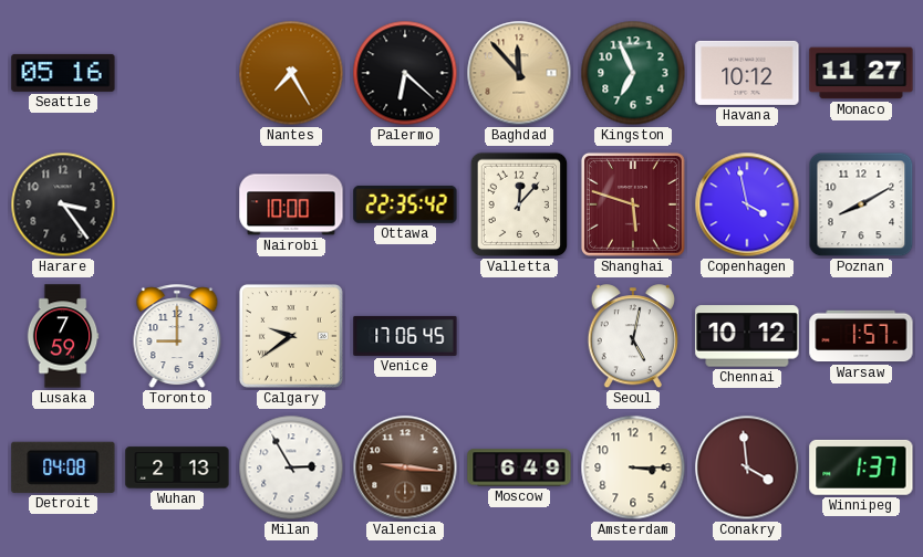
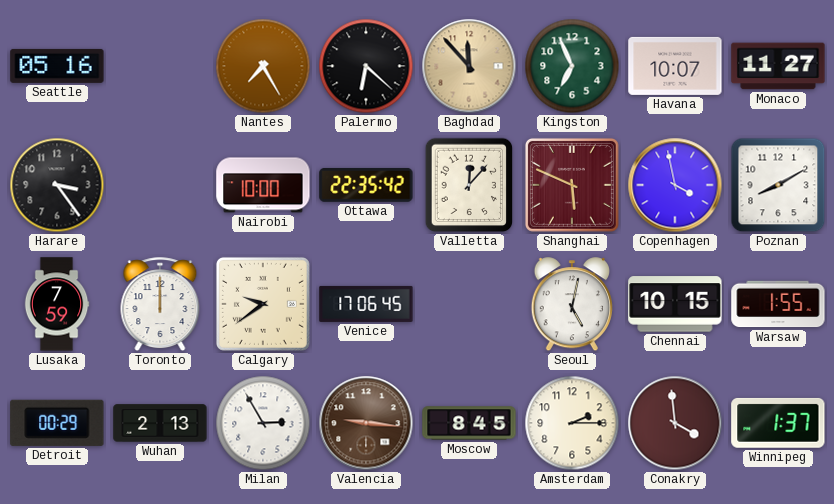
Havana: 10:12 -> 10:07
Shanghai: 5:48 -> 5:49
Toronto: 9:00 -> 12:00
Chennai: 10:12 -> 10:15
Warsaw: 1:57 -> 1:55
Detroit: 04:08 -> 00:29
Moscow: 6:49 -> 8:45
Amsterdam: 3:15 -> 2:15
